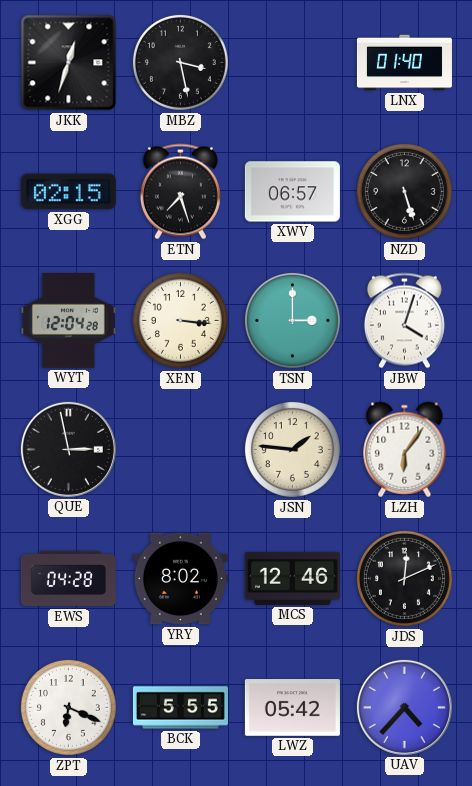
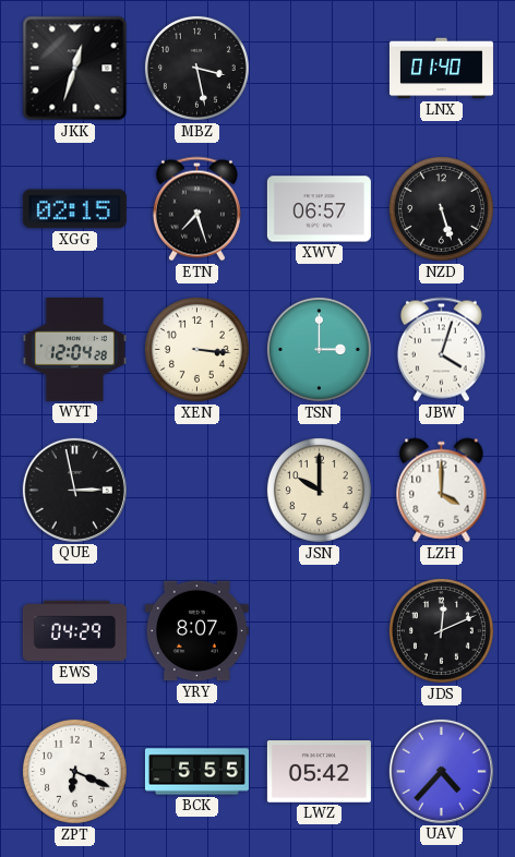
JSN: 1:46 -> 10:00
LZH: 6:06 -> 4:00
EWS: 04:28 -> 04:29
YRY: 8:02 -> 8:07
MCS: 12:46 -> none
